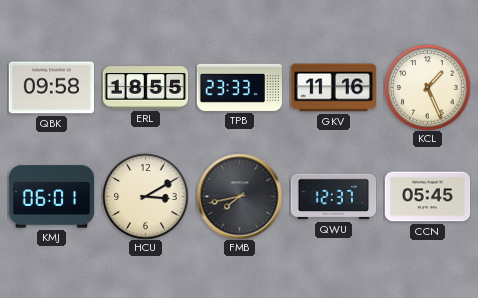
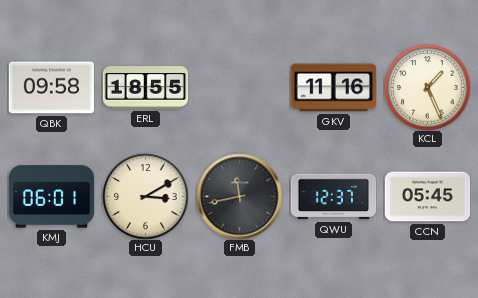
TPB: 23:33 -> none
FMB: 7:43 -> 11:43
